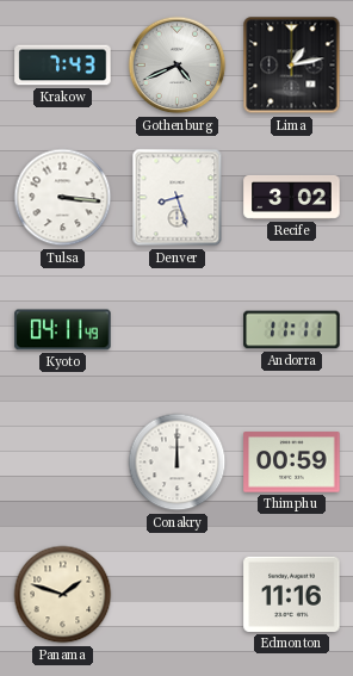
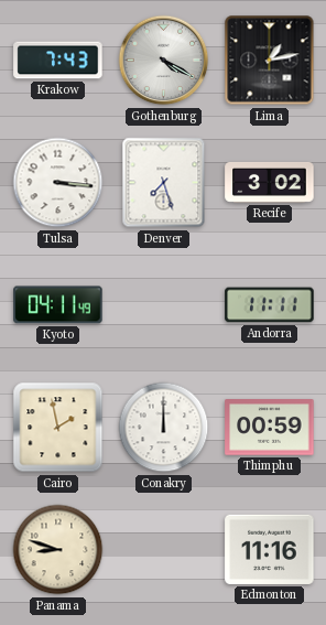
Gothenburg: 4:41 -> 4:20
Denver: 8:27 -> 7:27
Cairo: none -> 1:58
Panama: 1:48 -> 8:48
